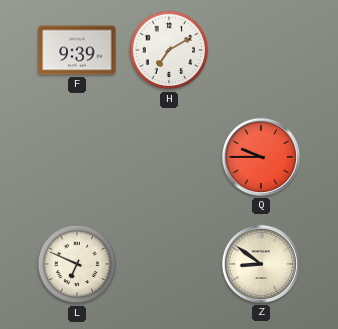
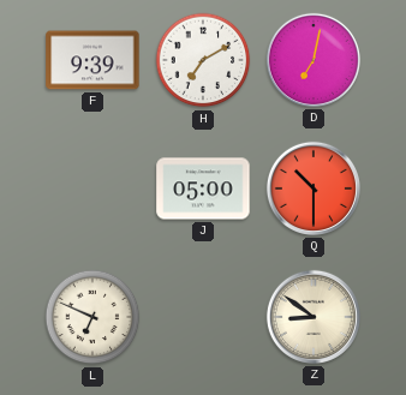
D: none -> 7:02
J: none -> 05:00
Q: 9:45 -> 10:30
